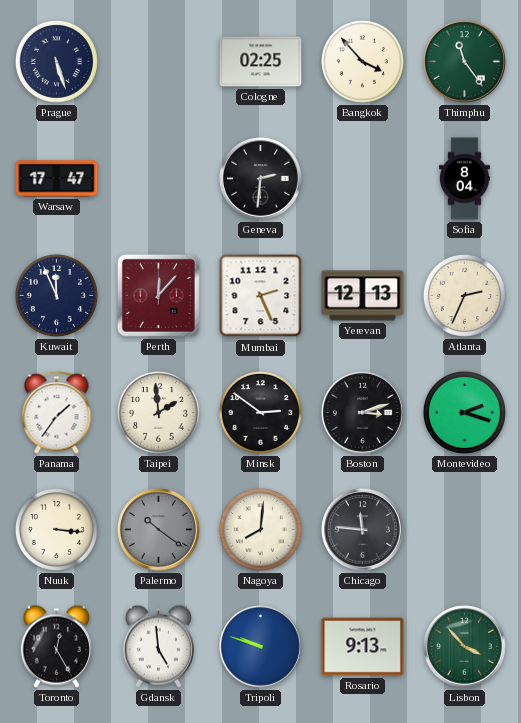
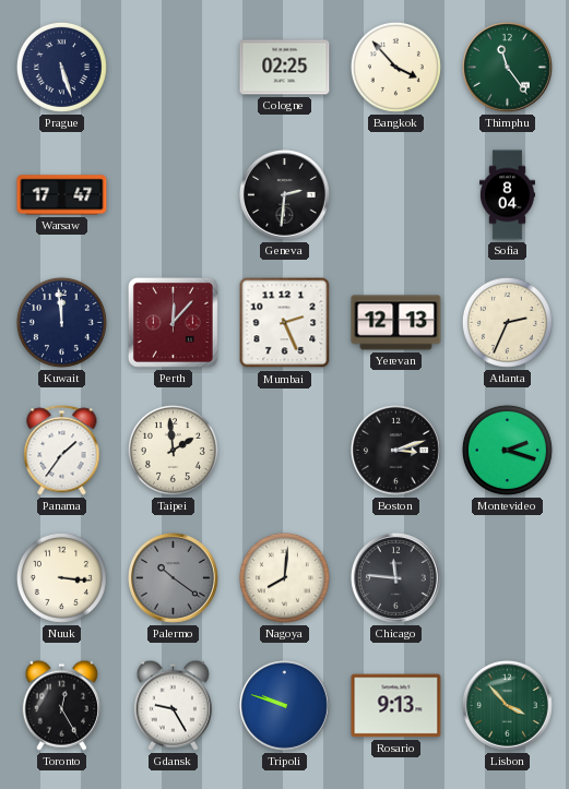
Kuwait: 11:56 -> 11:59
Minsk: 2:51 -> none
Gdansk: 4:59 -> 9:25
